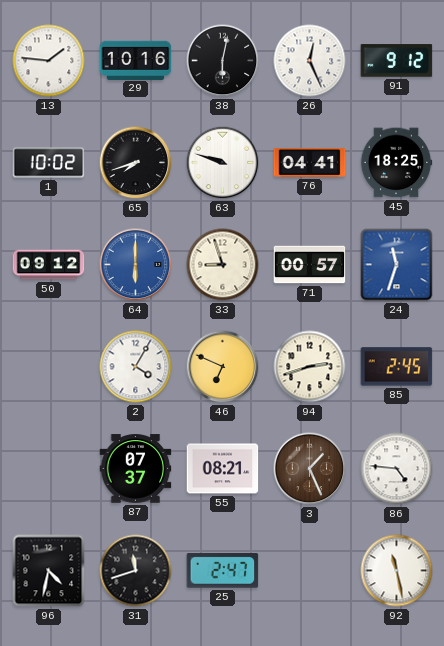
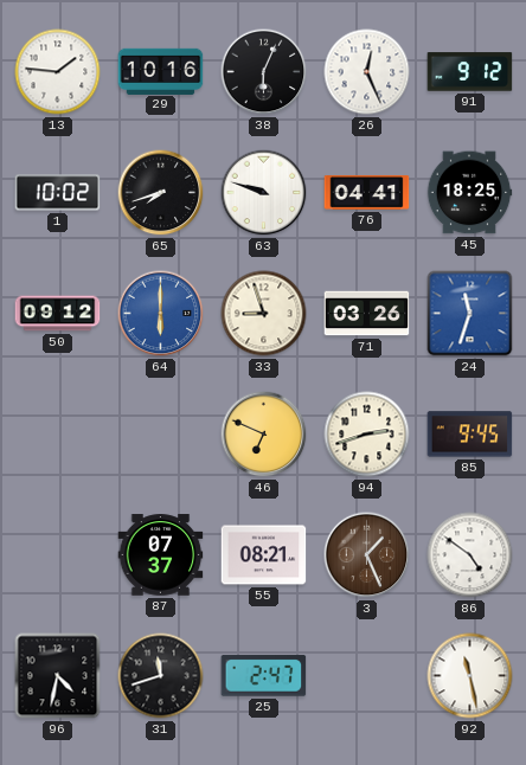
38: 6:02 -> 6:04
71: 00:57 -> 03:26
2: 4:05 -> none
85: 2:45 -> 9:45
86: 4:46 -> 4:51
